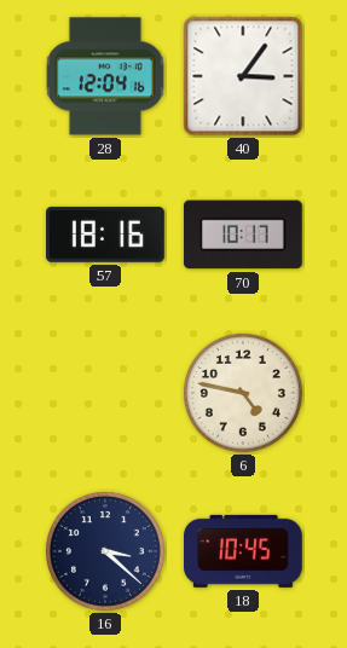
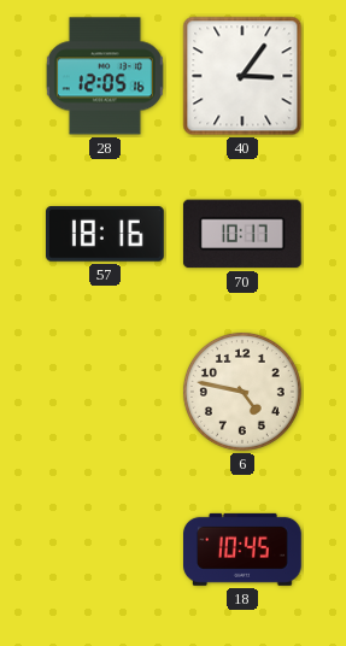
28: 12:04 -> 12:05
16: 3:22 -> none
